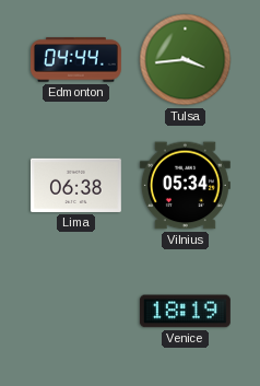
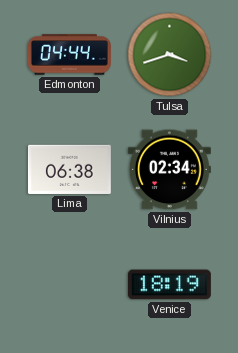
Tulsa: 3:44 -> 3:42
Vilnius: 05:34 -> 02:34
